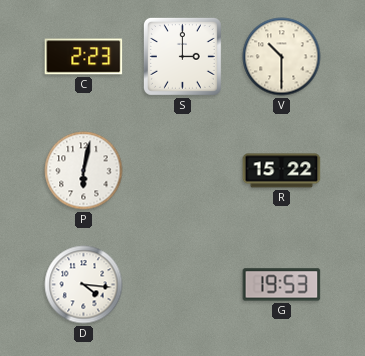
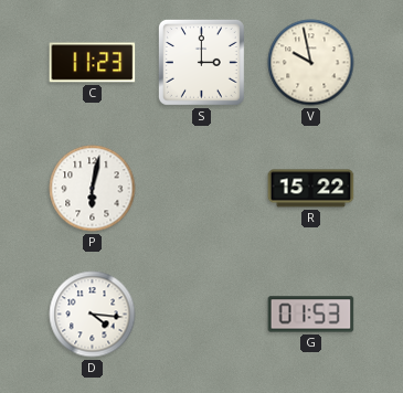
C: 2:23 -> 11:23
V: 10:30 -> 9:58
G: 19:53 -> 01:53
